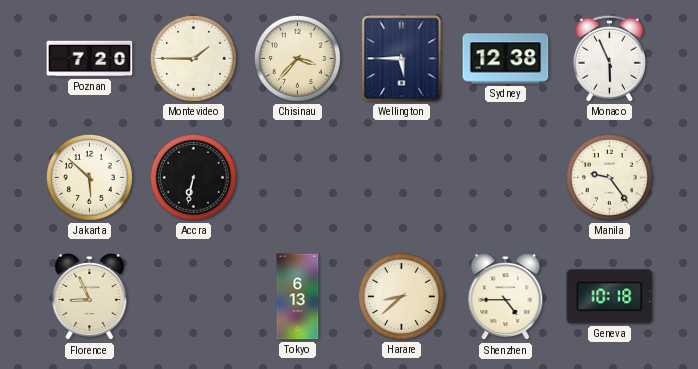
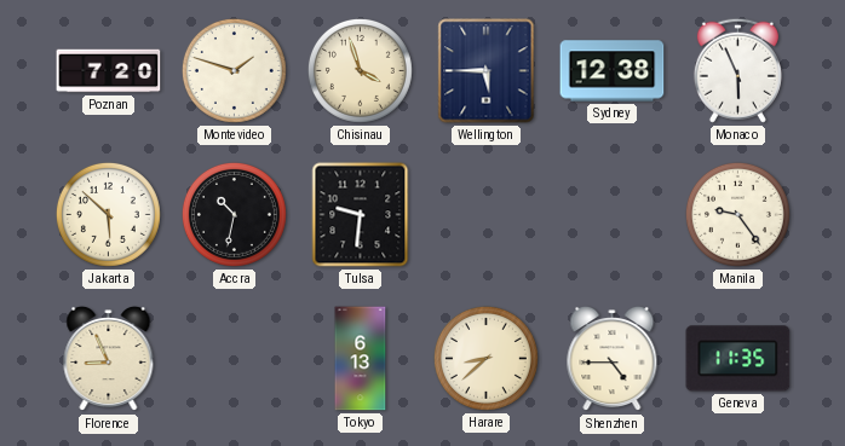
Montevideo: 1:45 -> 1:48
Chisinau: 3:37 -> 3:57
Accra: 6:32 -> 10:32
Tulsa: none -> 9:31
Geneva: 10:18 -> 11:35
